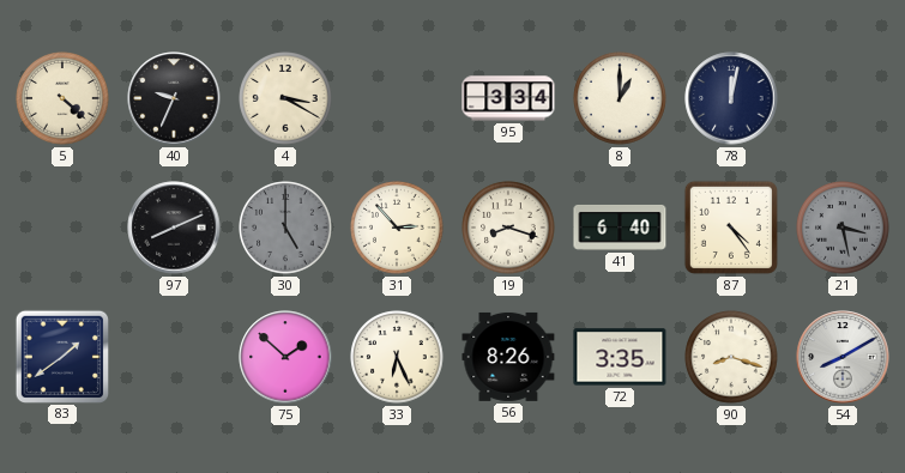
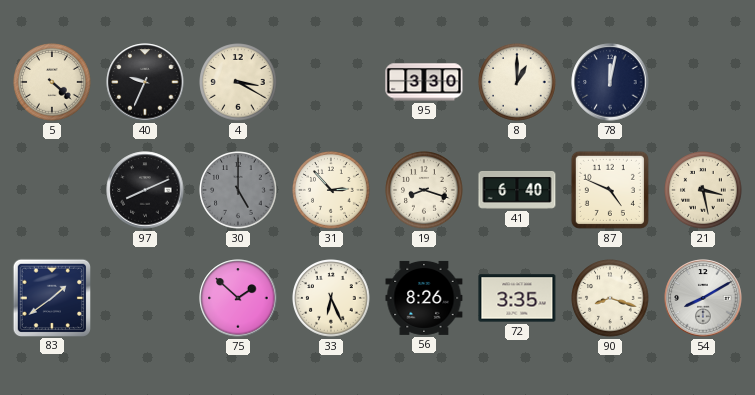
95: 3:34 -> 3:30
87: 4:24 -> 4:49
21 dial: grey -> cream
